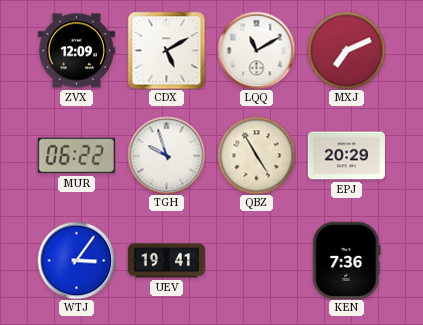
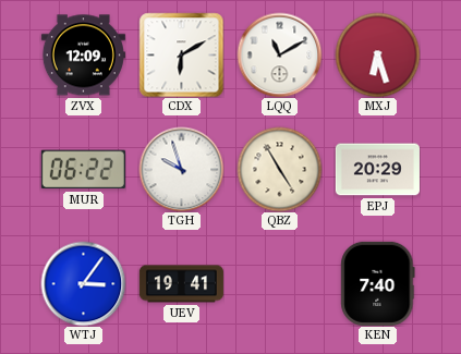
CDX: 5:10 -> 6:10
MXJ: 7:11 -> 6:27
KEN: 7:36 -> 7:40
